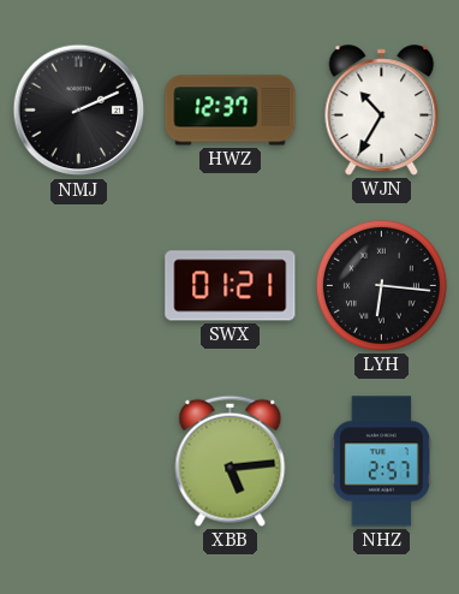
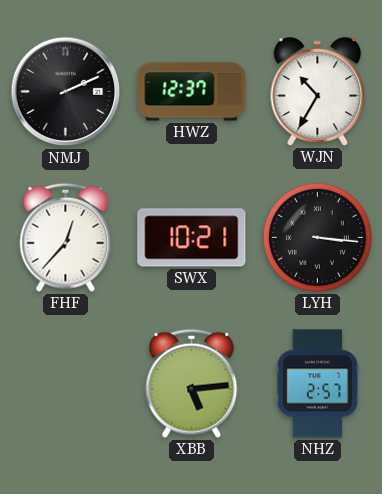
FHF: none -> 12:37
SWX: 01:21 -> 10:21
LYH: 6:16 -> 3:16
